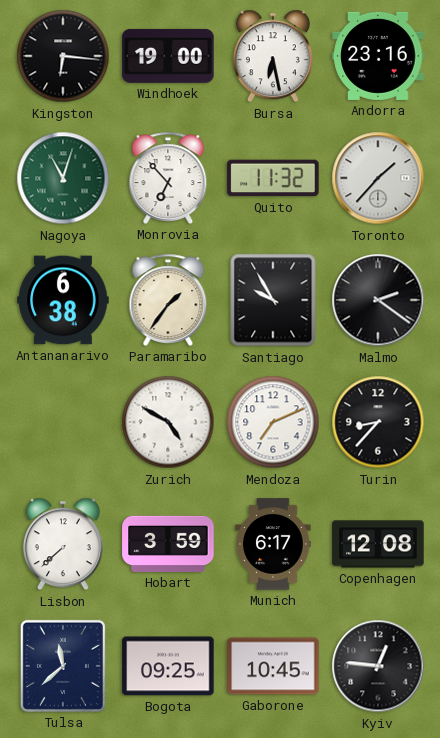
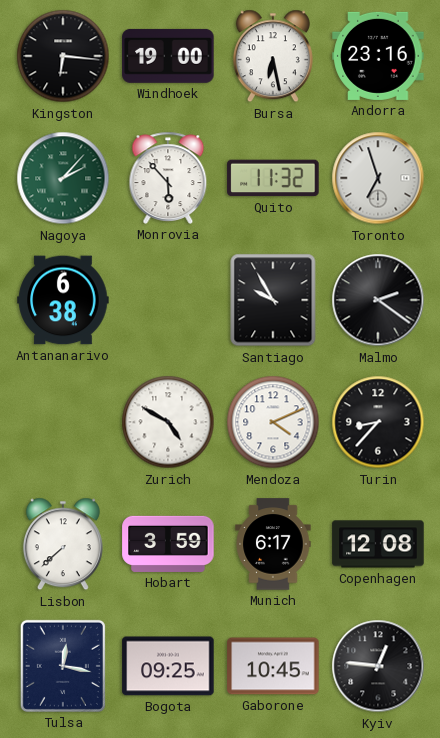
Nagoya: 11:03 -> 2:07
Monrovia: 6:53 -> 5:53
Toronto: 1:37 -> 6:57
Paramaribo: 1:36 -> none
Mendoza: 7:11 -> 4:11
Tulsa: 11:38 -> 12:17
